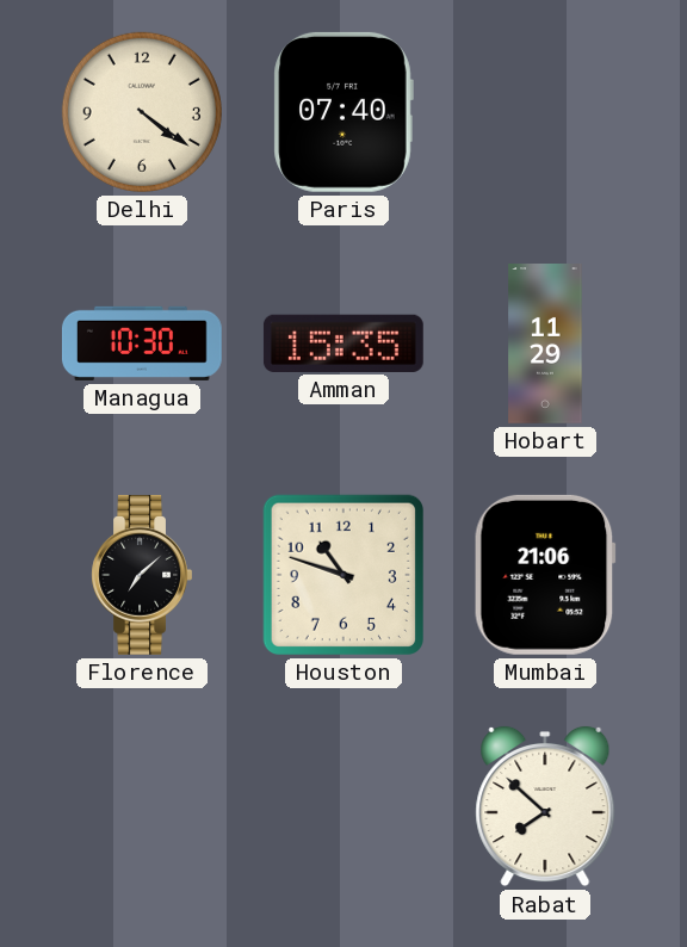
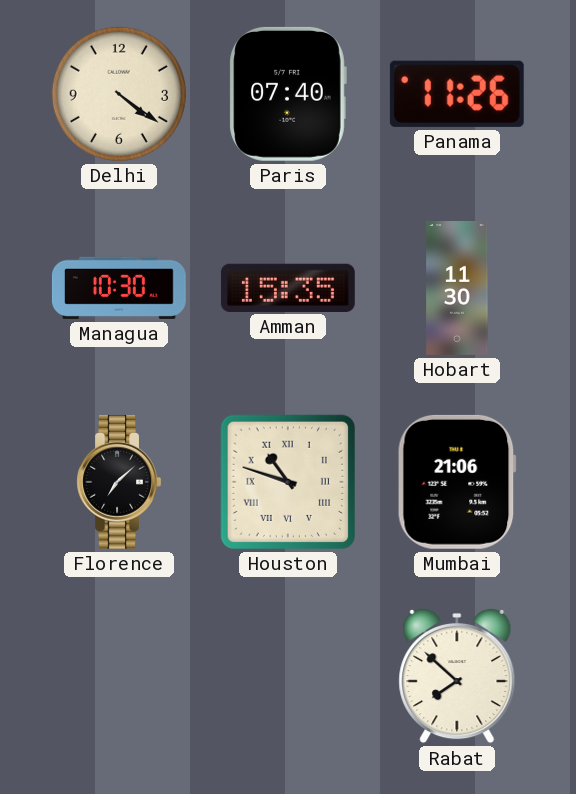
Panama: none -> 11:26
Hobart: 11:29 -> 11:30
Houston numerals: Arabic -> Roman
